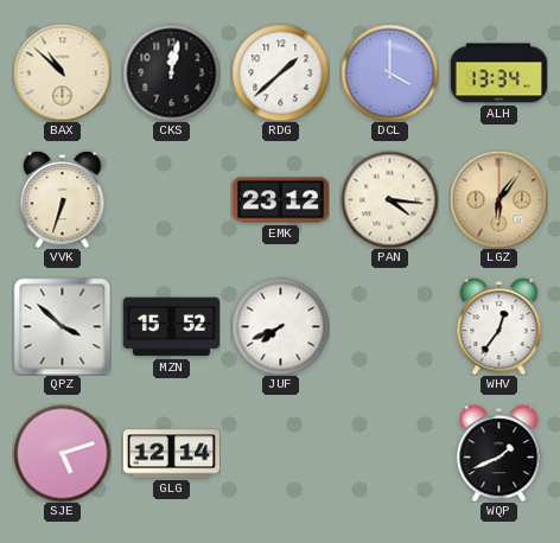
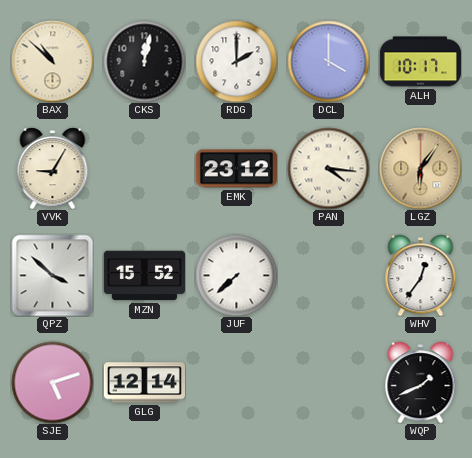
RDG: 1:38 -> 2:00
ALH: 13:34 -> 10:17
VVK: 6:33 -> 9:05
JUF: 7:41 -> 7:38
